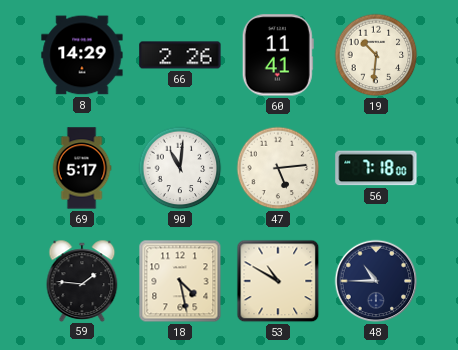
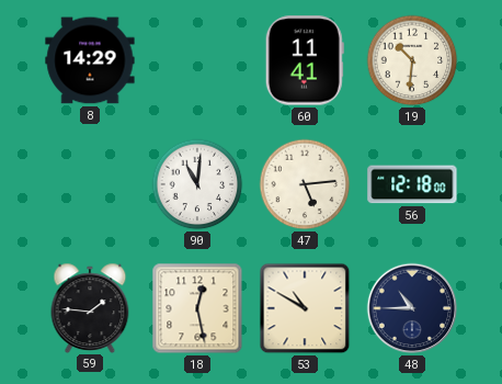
66: 2:26 -> none
69: 5:17 -> none
56: 7:18 -> 12:18
18: 4:28 -> 12:28
